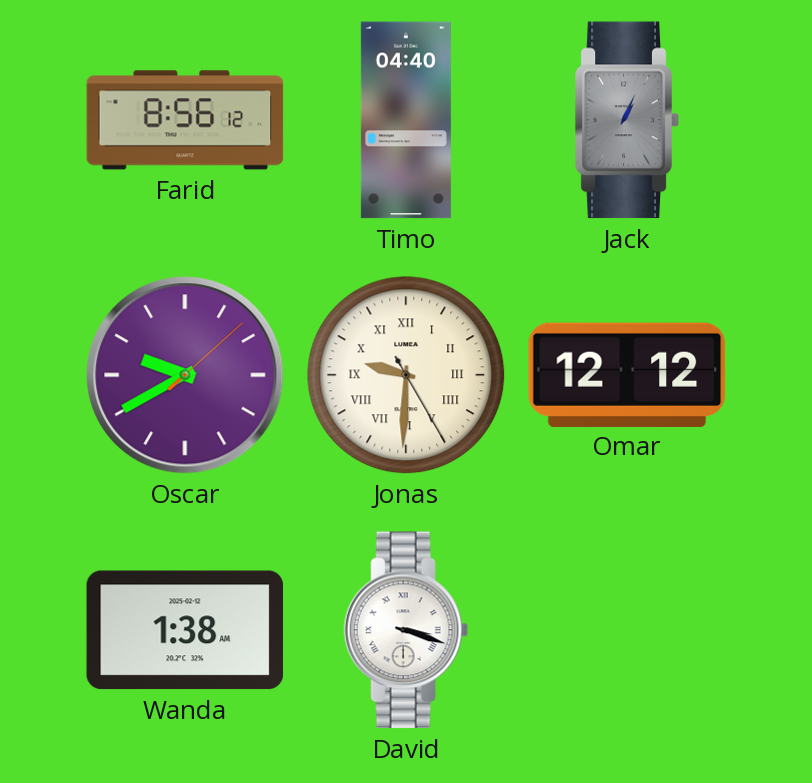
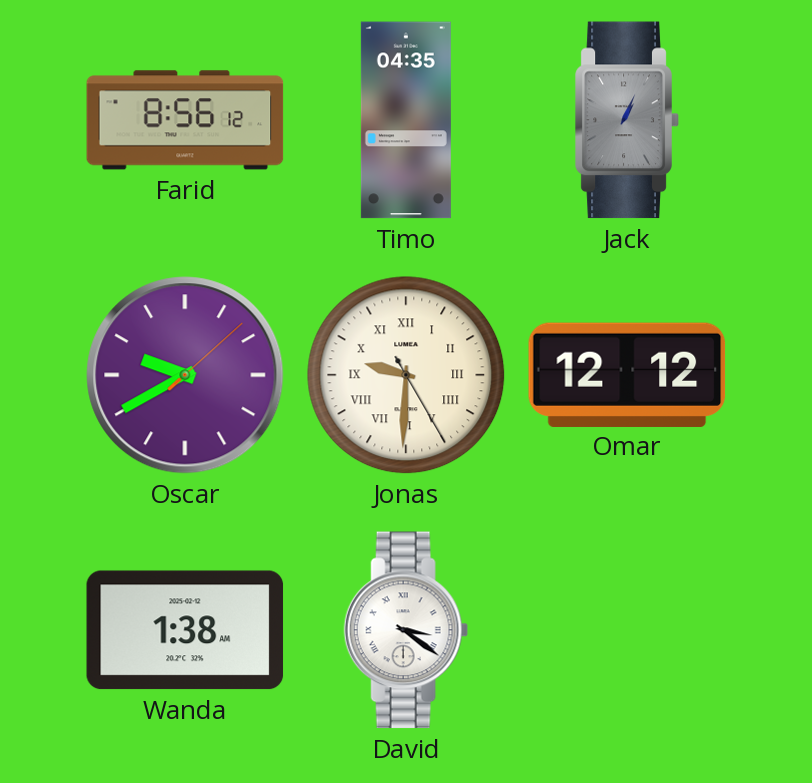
Timo: 04:40 -> 04:35
David: 3:18 -> 3:21
